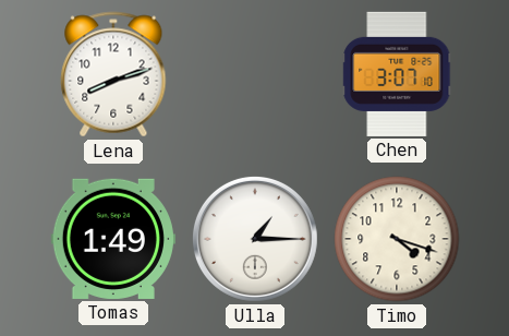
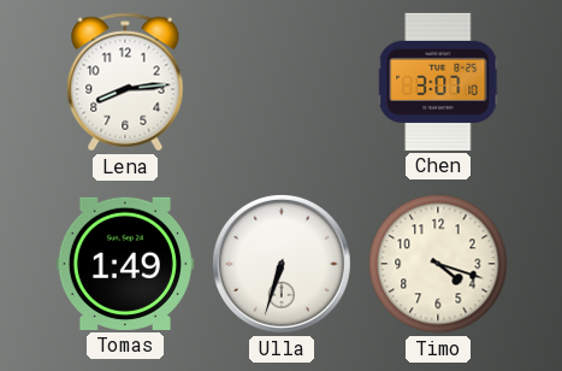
Lena: 8:12 -> 8:14
Ulla: 1:15 -> 6:33
